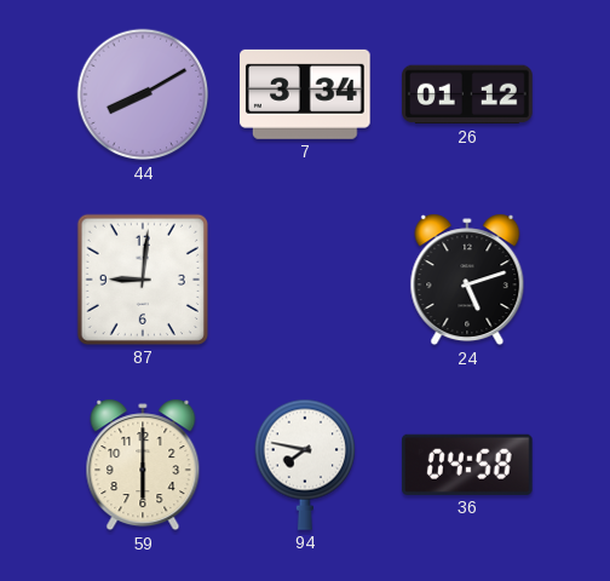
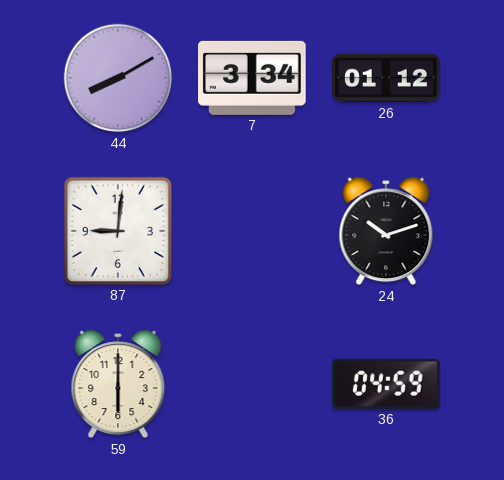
24: 5:12 -> 10:12
94: 7:47 -> none
36: 04:58 -> 04:59
